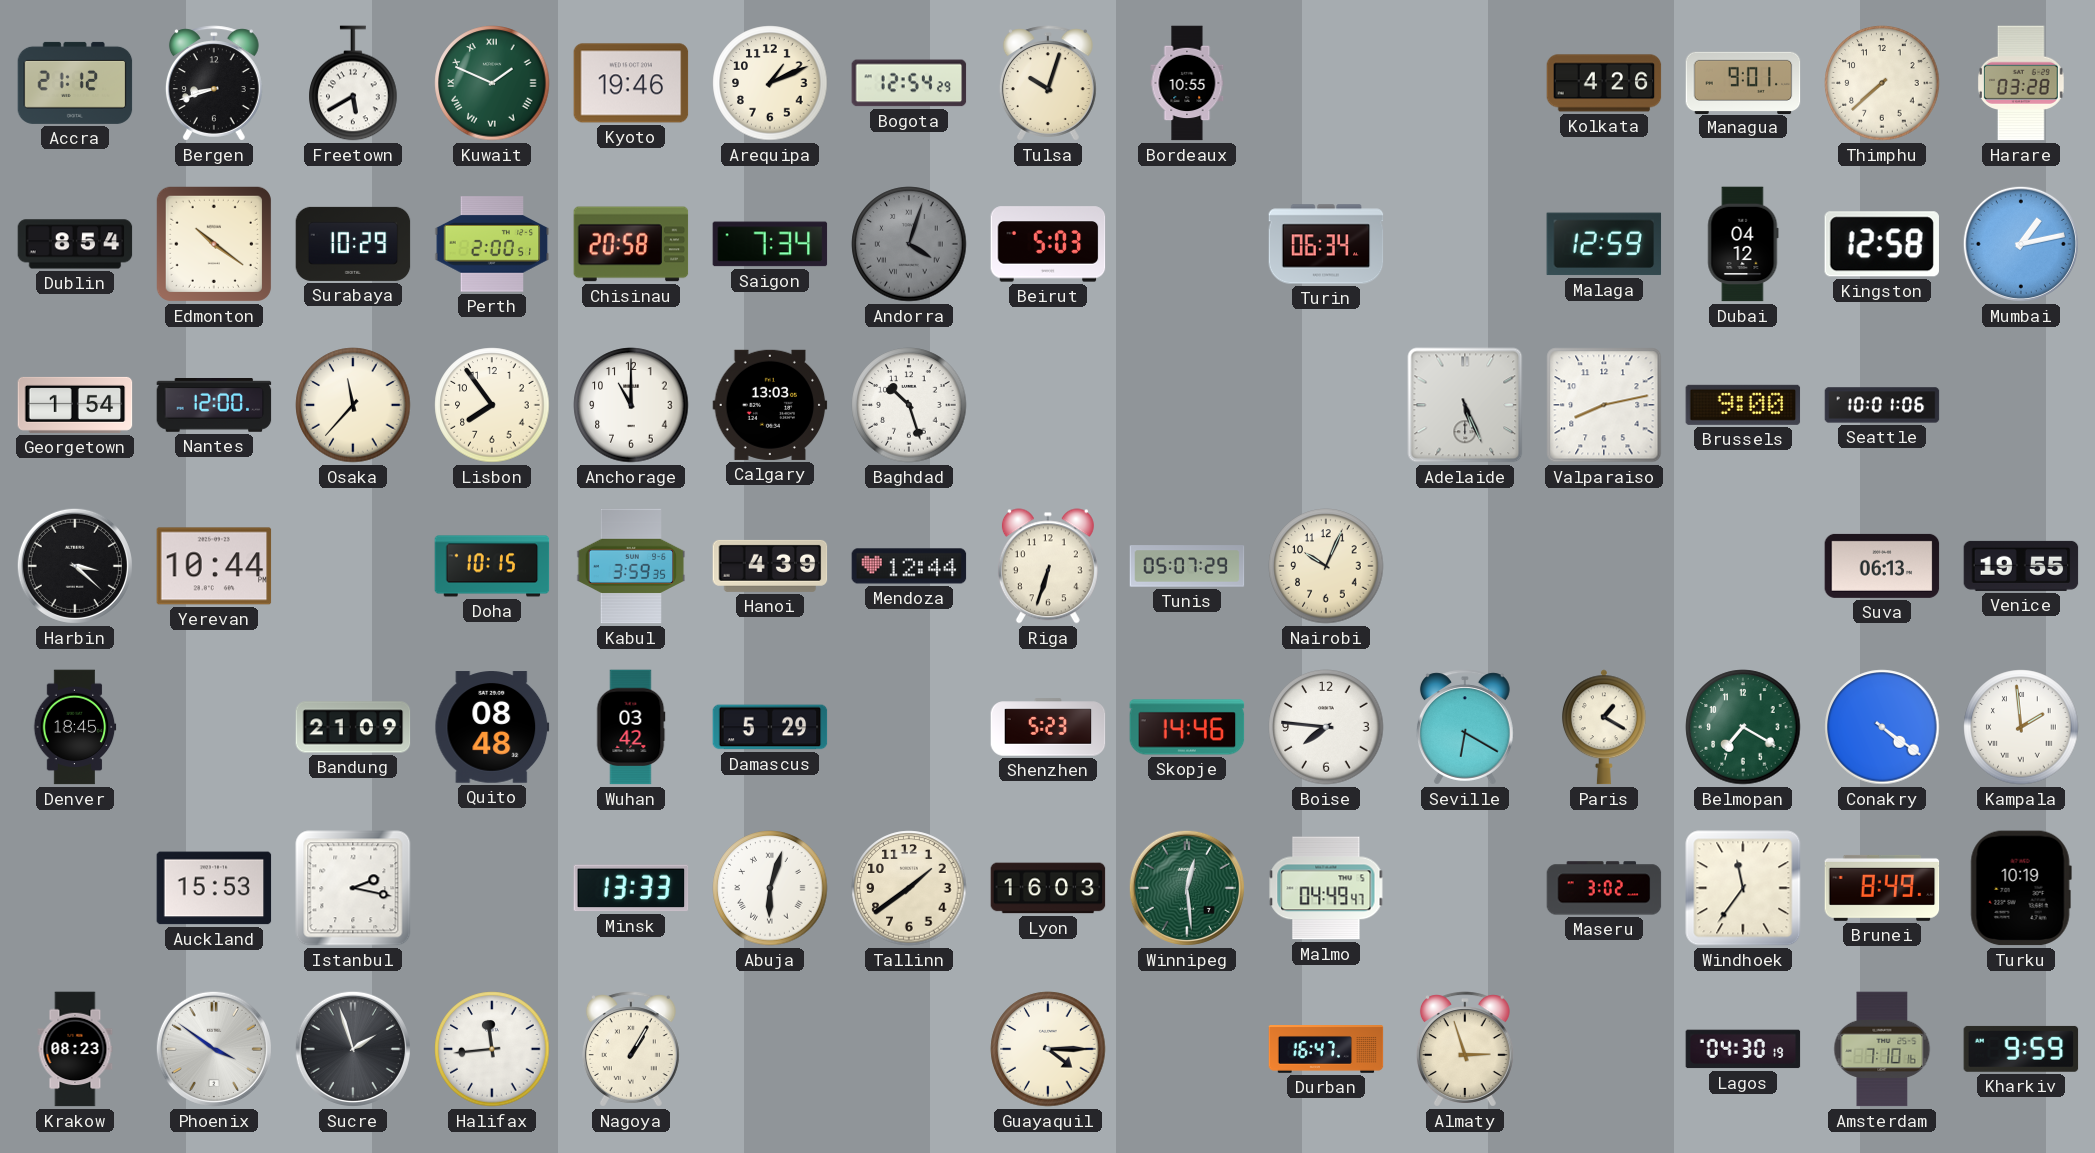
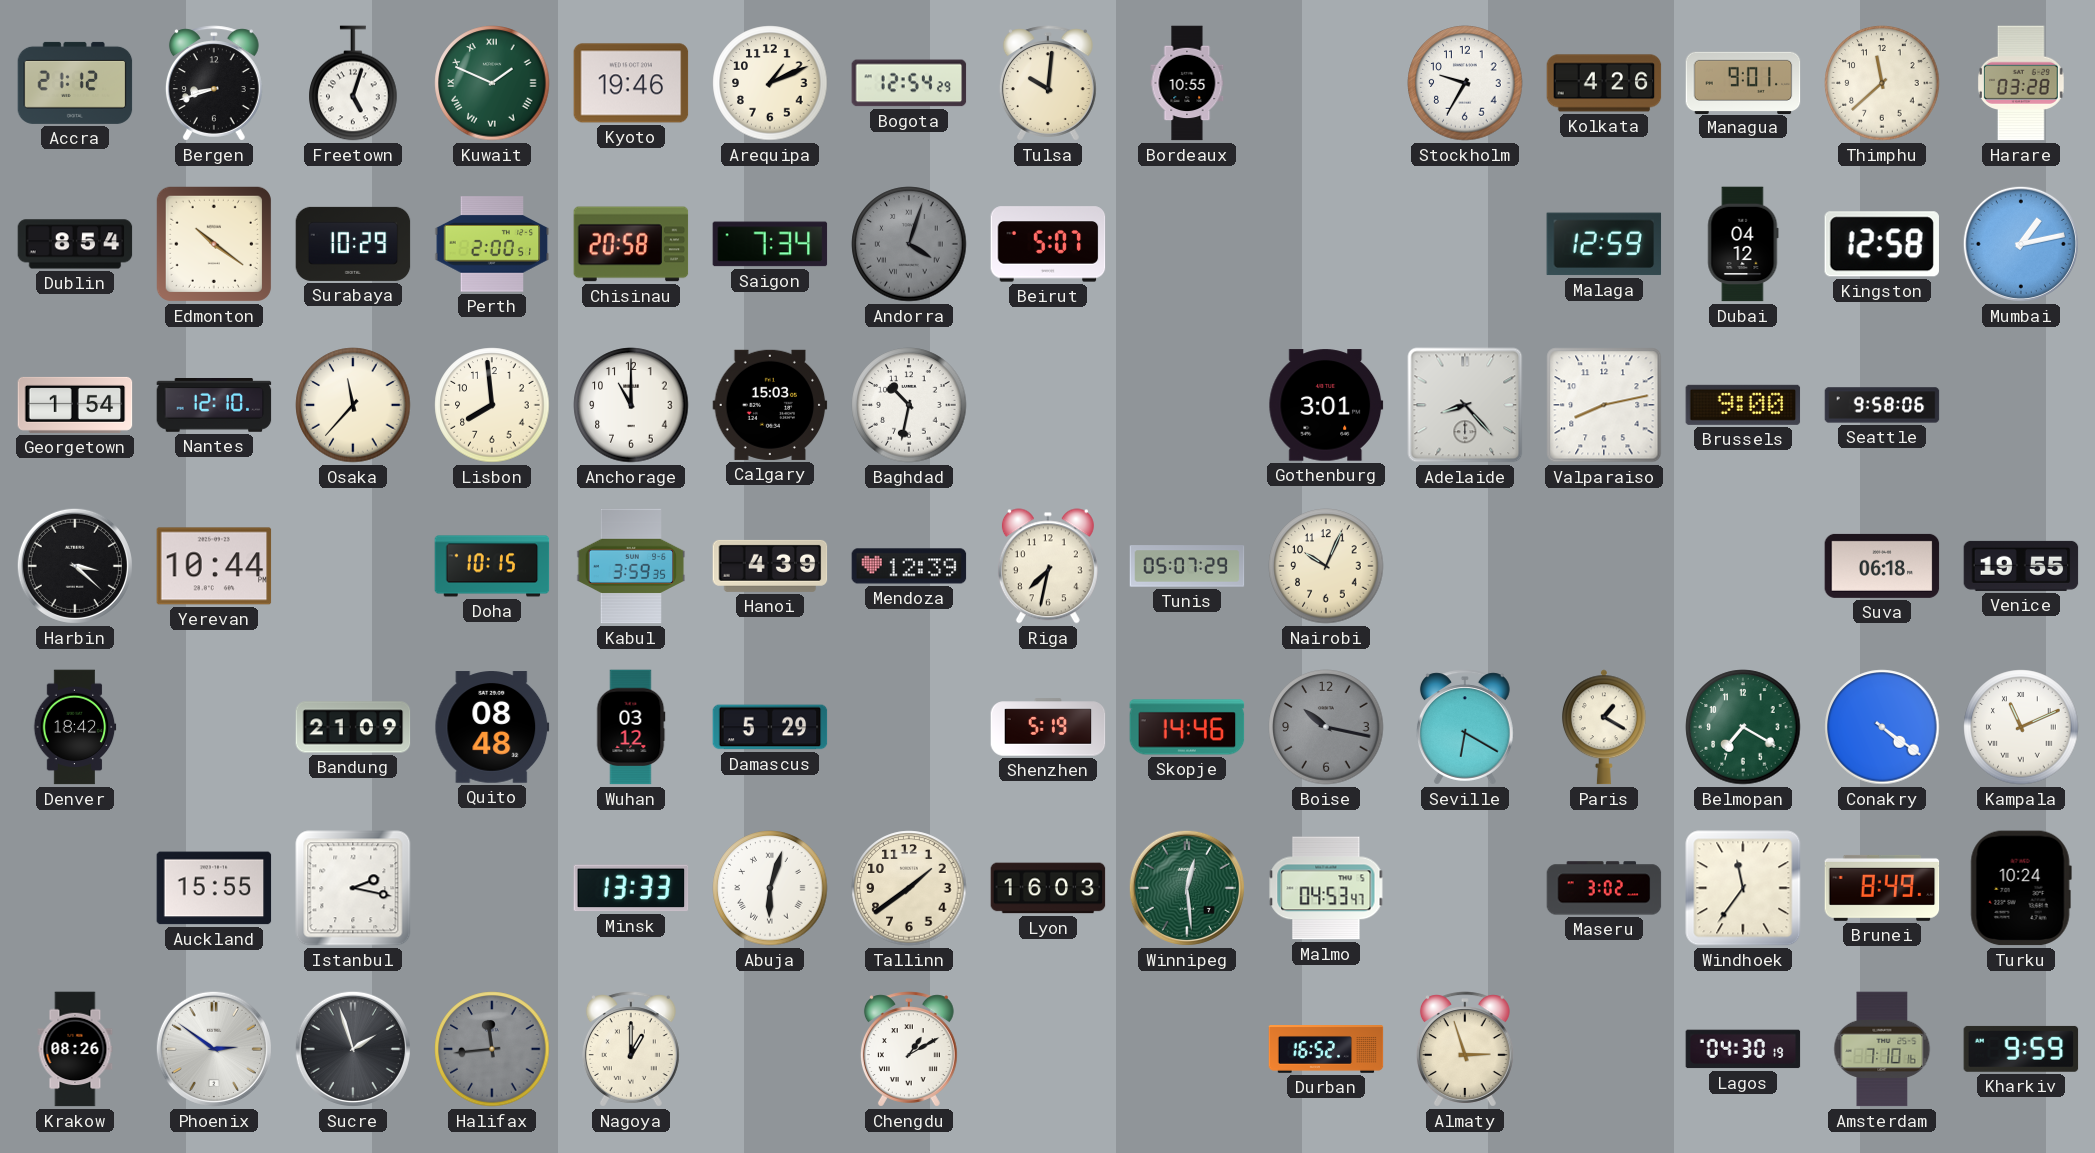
Freetown: 5:40 -> 5:03
Tulsa: 10:03 -> 10:01
Stockholm: none -> 9:35
Thimphu: 7:38 -> 11:38
Beirut: 5:03 -> 5:07
Turin: 06:34 -> none
Nantes: 12:00 -> 12:10
Lisbon: 7:54 -> 7:59
Calgary: 13:03 -> 15:03
Baghdad: 10:27 -> 10:32
Gothenburg: none -> 3:01
Adelaide: 5:26 -> 8:23
Seattle: 10:01 -> 9:58
Mendoza: 12:44 -> 12:39
Riga: 6:33 -> 7:32
Suva: 06:13 -> 06:18
Denver: 18:45 -> 18:42
Wuhan: 03:42 -> 03:12
Shenzhen: 5:23 -> 5:19
Boise: 7:46 -> 10:17
Boise dial: white -> grey
Kampala: 1:59 -> 11:11
Auckland: 15:53 -> 15:55
Malmo: 04:49 -> 04:53
Turku: 10:19 -> 10:24
Krakow: 08:23 -> 08:26
Phoenix: 3:51 -> 2:51
Halifax dial: white -> grey
Nagoya: 1:05 -> 1:00
Chengdu: none -> 1:10
Guayaquil: 4:15 -> none
Durban: 16:47 -> 16:52
